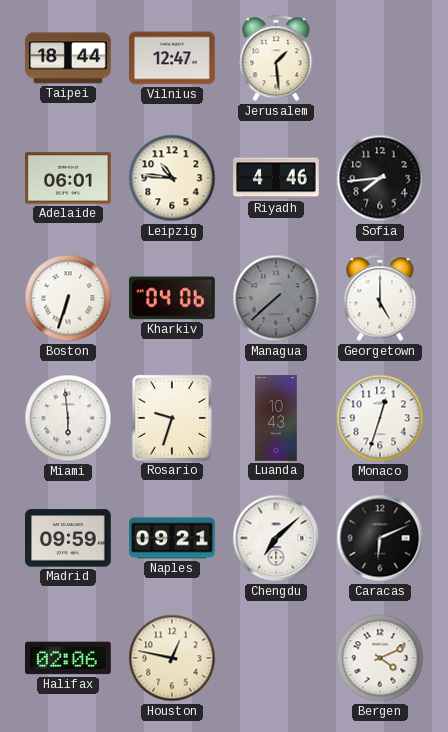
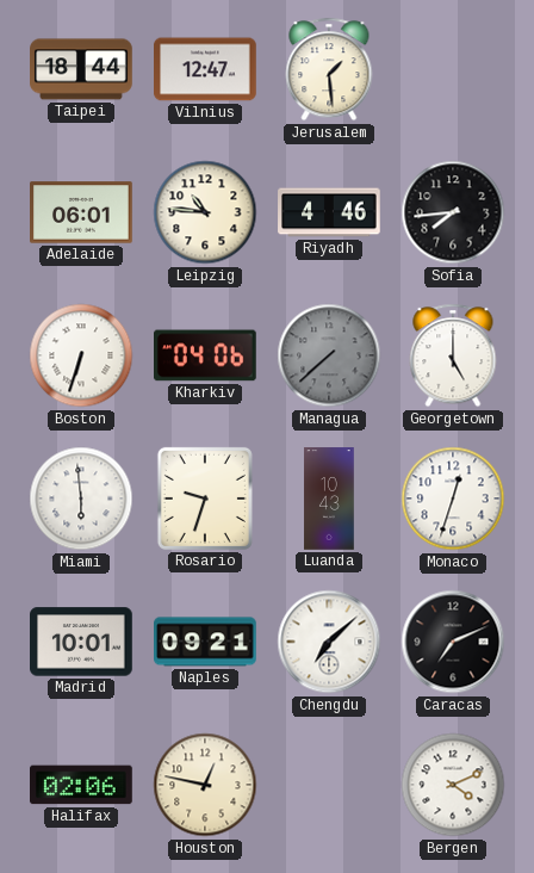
Madrid: 09:59 -> 10:01
Caracas: 6:11 -> 7:11
